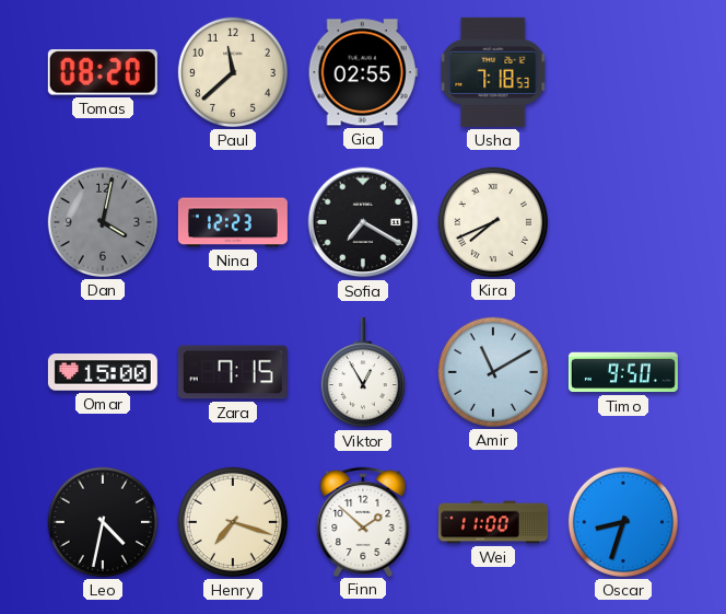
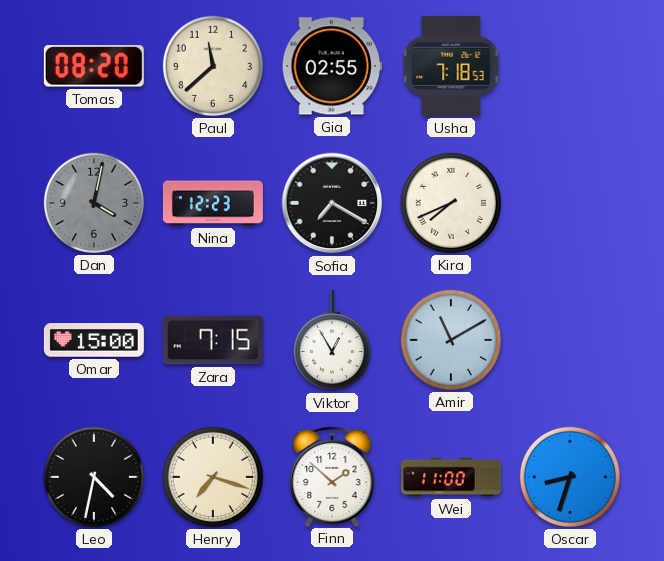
Timo: 9:50 -> none
